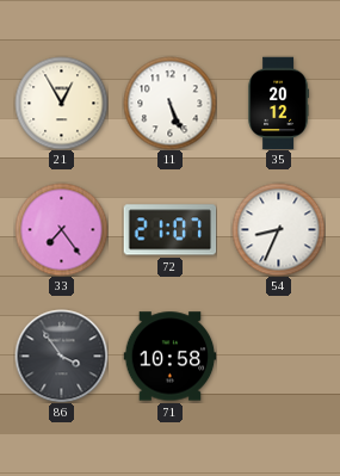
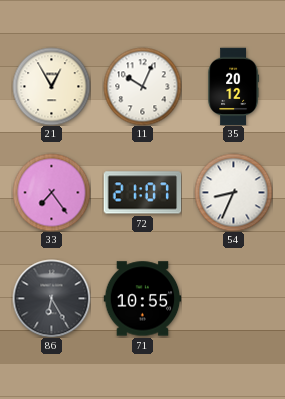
11: 5:26 -> 10:04
86: 3:54 -> 6:25
71: 10:58 -> 10:55
